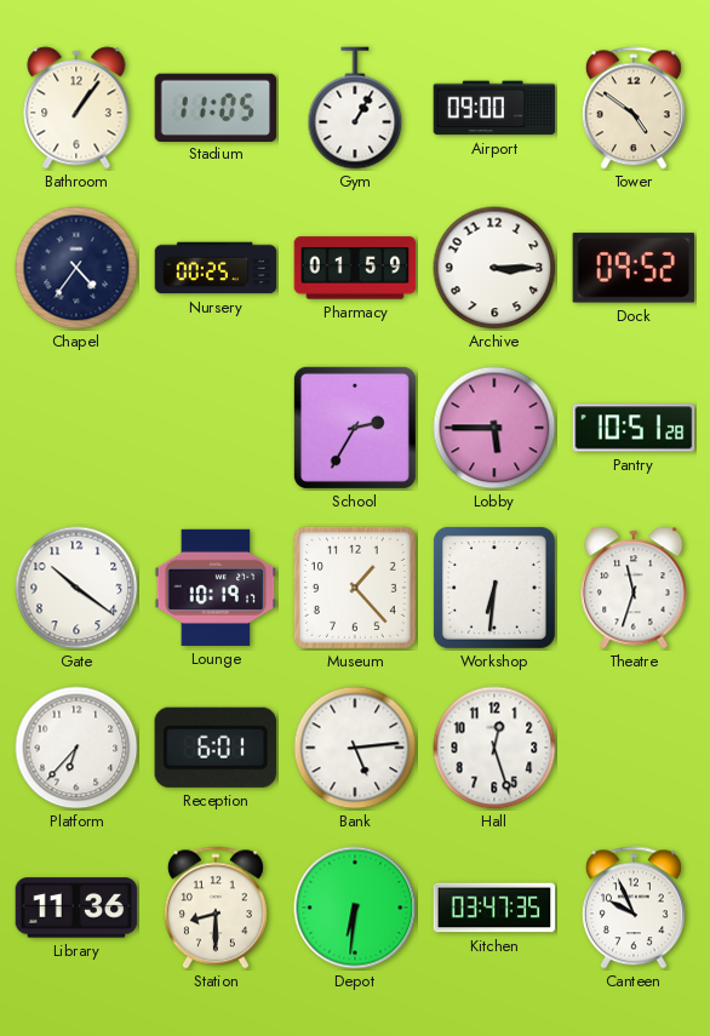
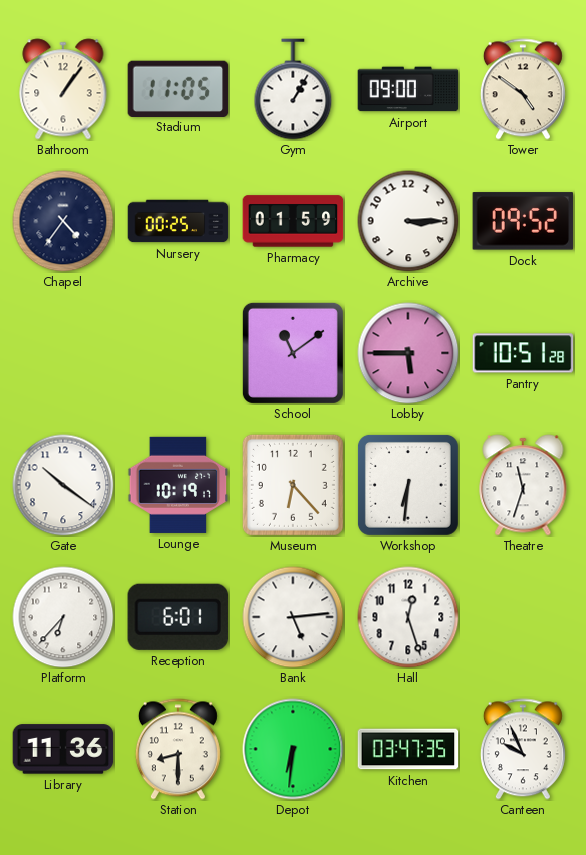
School: 2:35 -> 11:09
Museum: 1:23 -> 6:23
